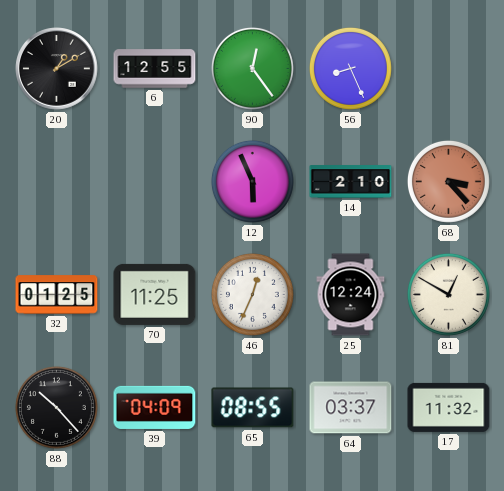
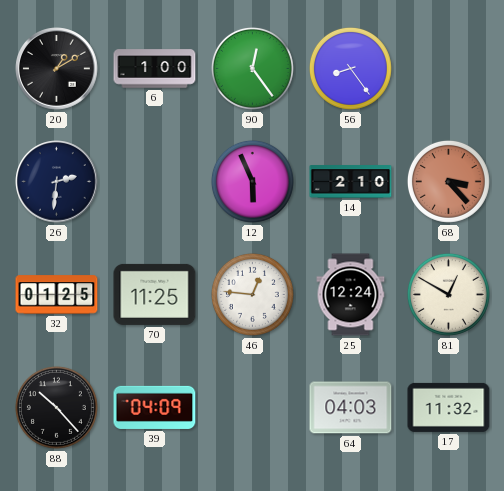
6: 12:55 -> 1:00
56: 8:26 -> 8:24
26: none -> 2:31
46: 12:34 -> 12:46
65: 08:55 -> none
64: 03:37 -> 04:03
